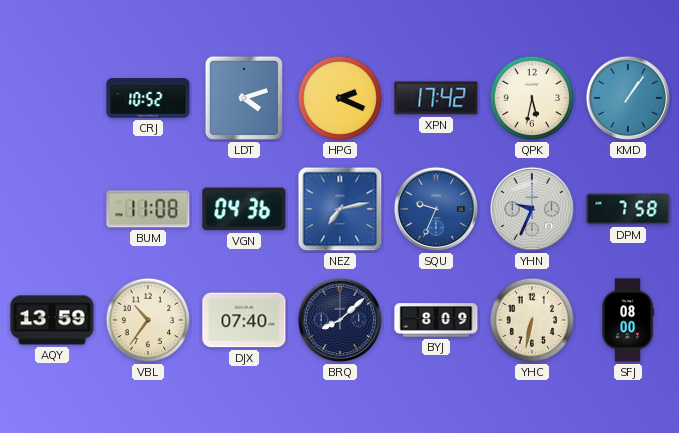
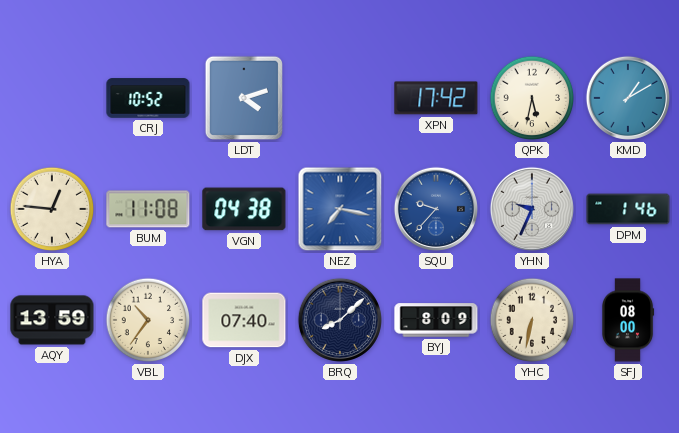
HPG: 2:19 -> none
KMD: 1:06 -> 1:10
HYA: none -> 12:46
VGN: 04:36 -> 04:38
NEZ: 7:13 -> 7:17
SQU: 9:34 -> 9:37
DPM: 7:58 -> 1:46
